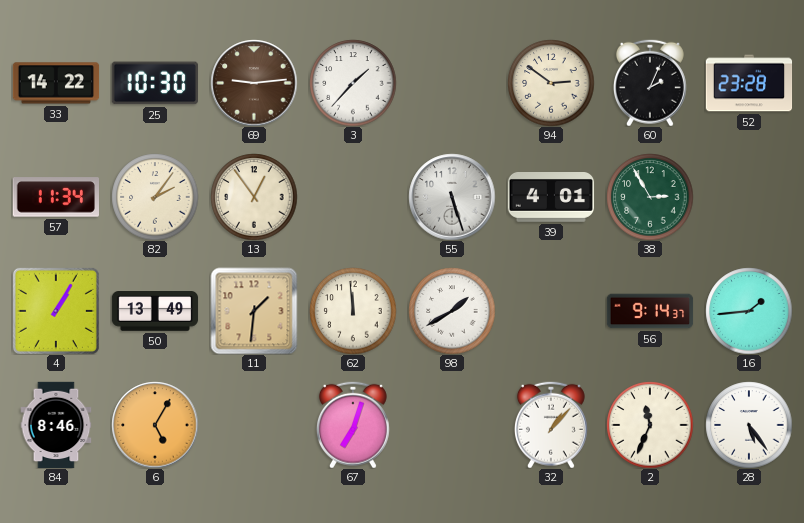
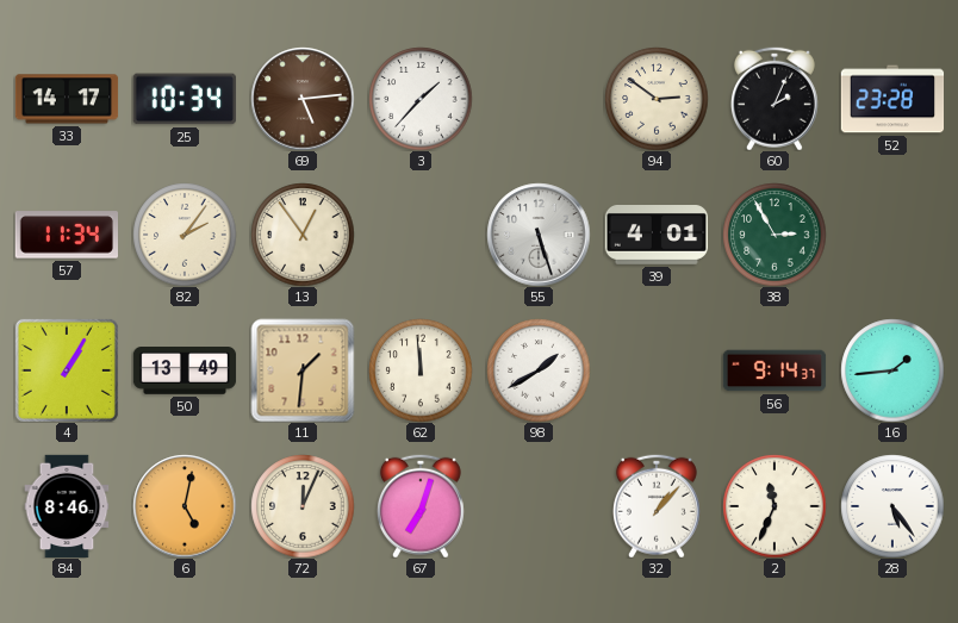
33: 14:22 -> 14:17
25: 10:30 -> 10:34
69: 9:14 -> 5:14
6: 5:05 -> 5:02
72: none -> 12:04
